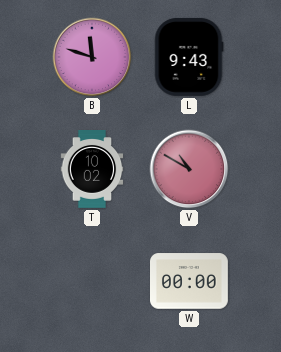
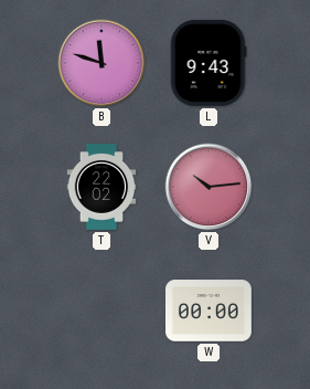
T: 10:02 -> 22:02
V: 10:50 -> 10:14
